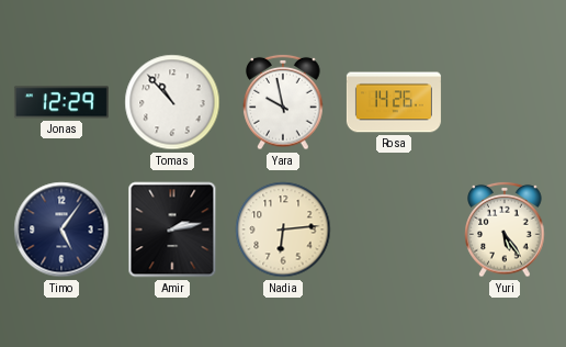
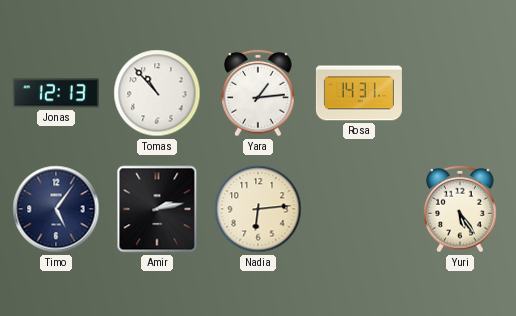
Jonas: 12:29 -> 12:13
Yara: 9:58 -> 1:14
Rosa: 14:26 -> 14:31
